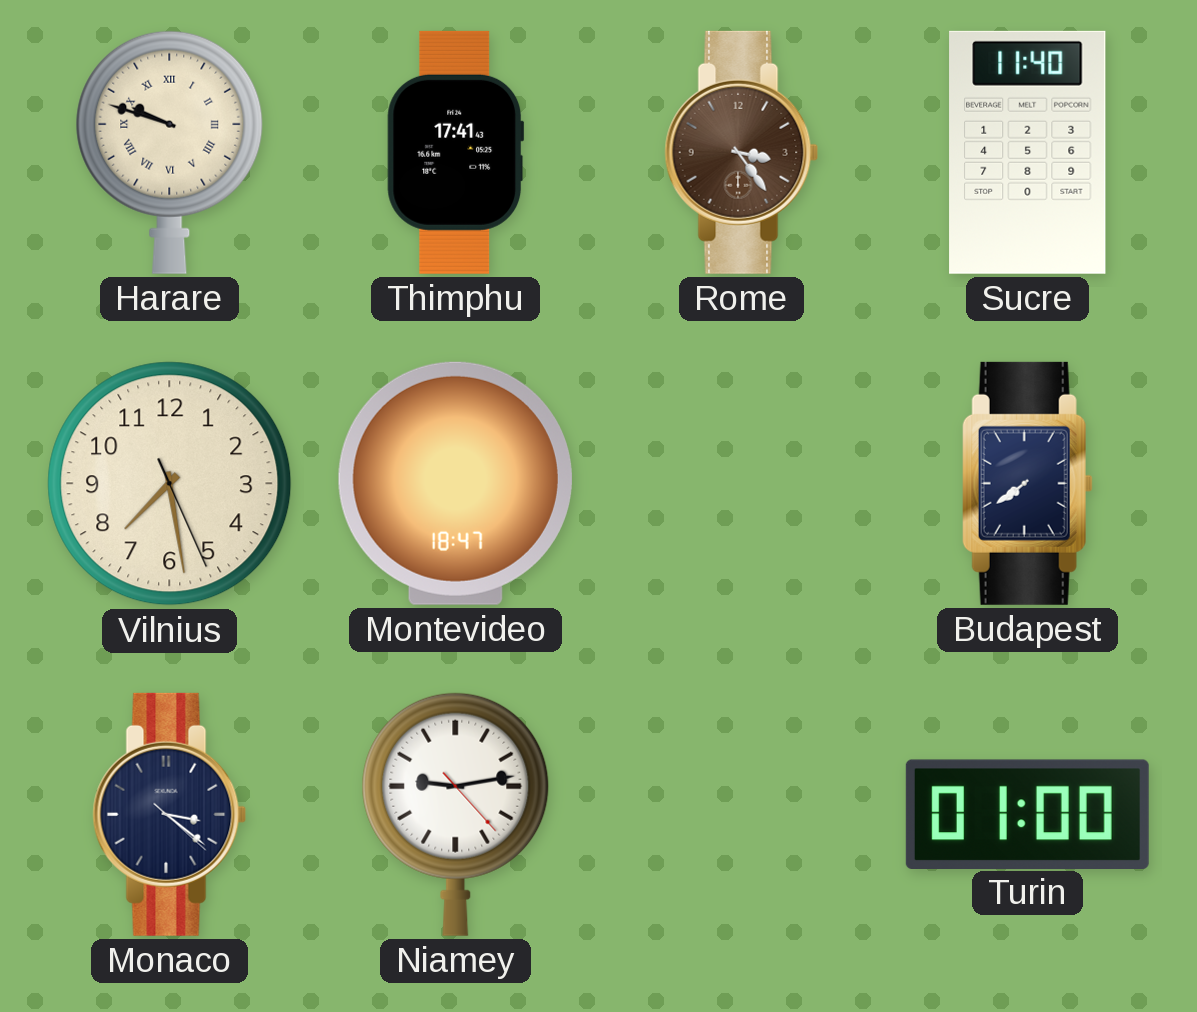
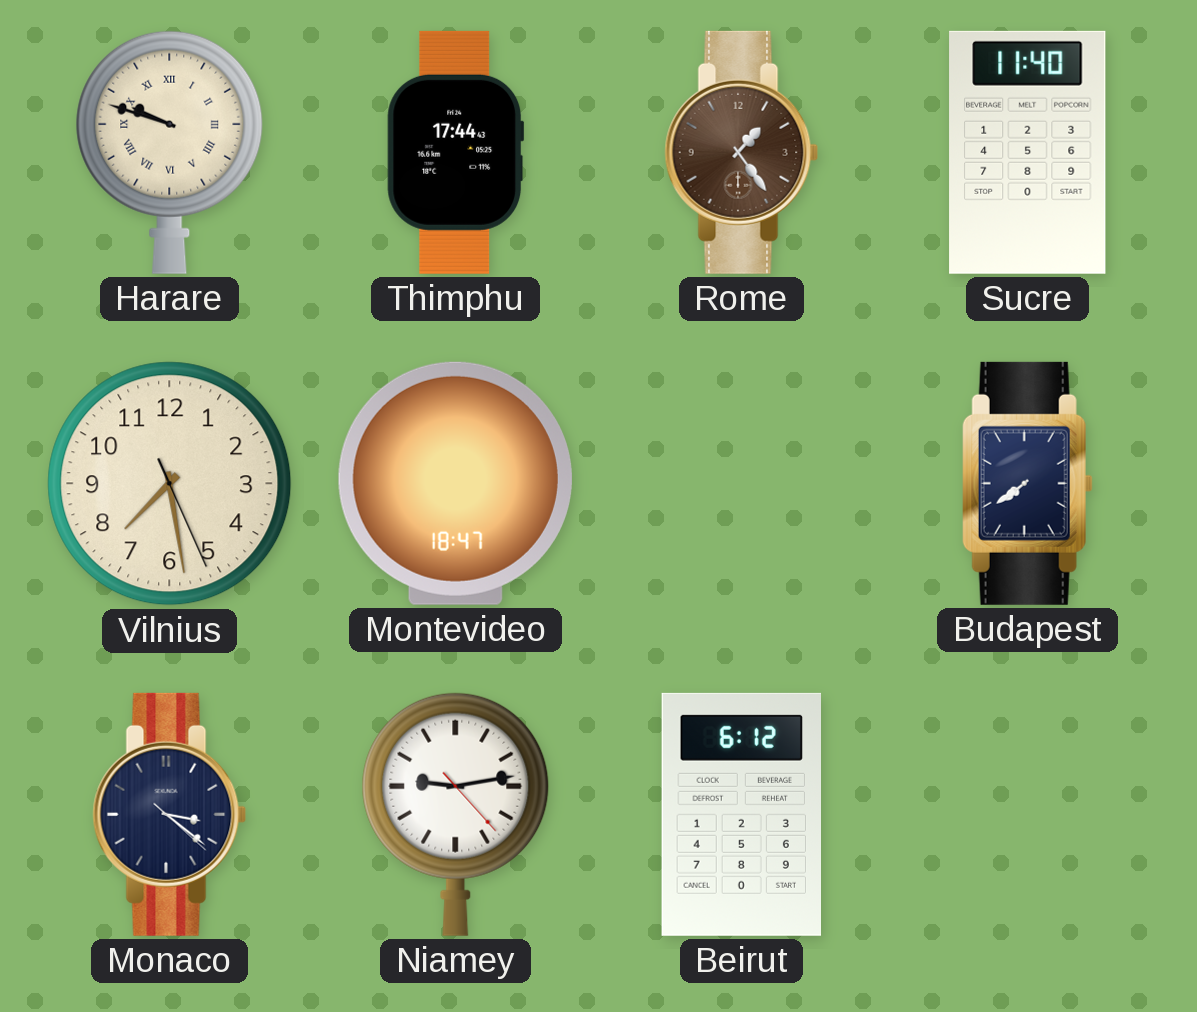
Thimphu: 17:41 -> 17:44
Rome: 3:24 -> 1:24
Beirut: none -> 6:12
Turin: 01:00 -> none
